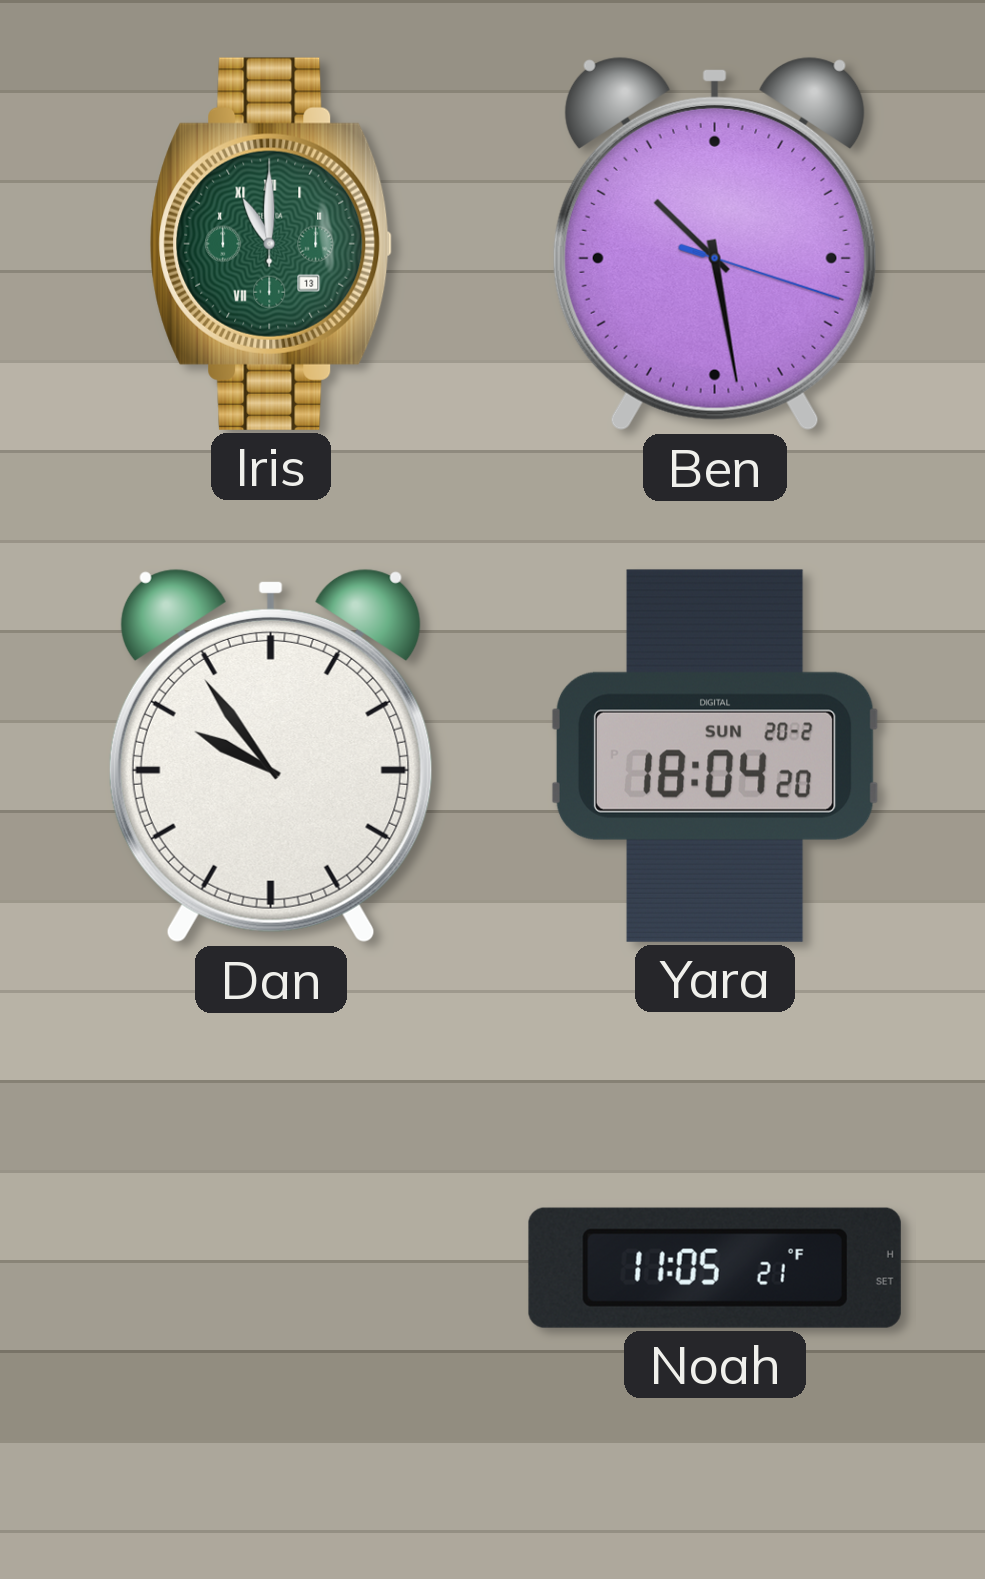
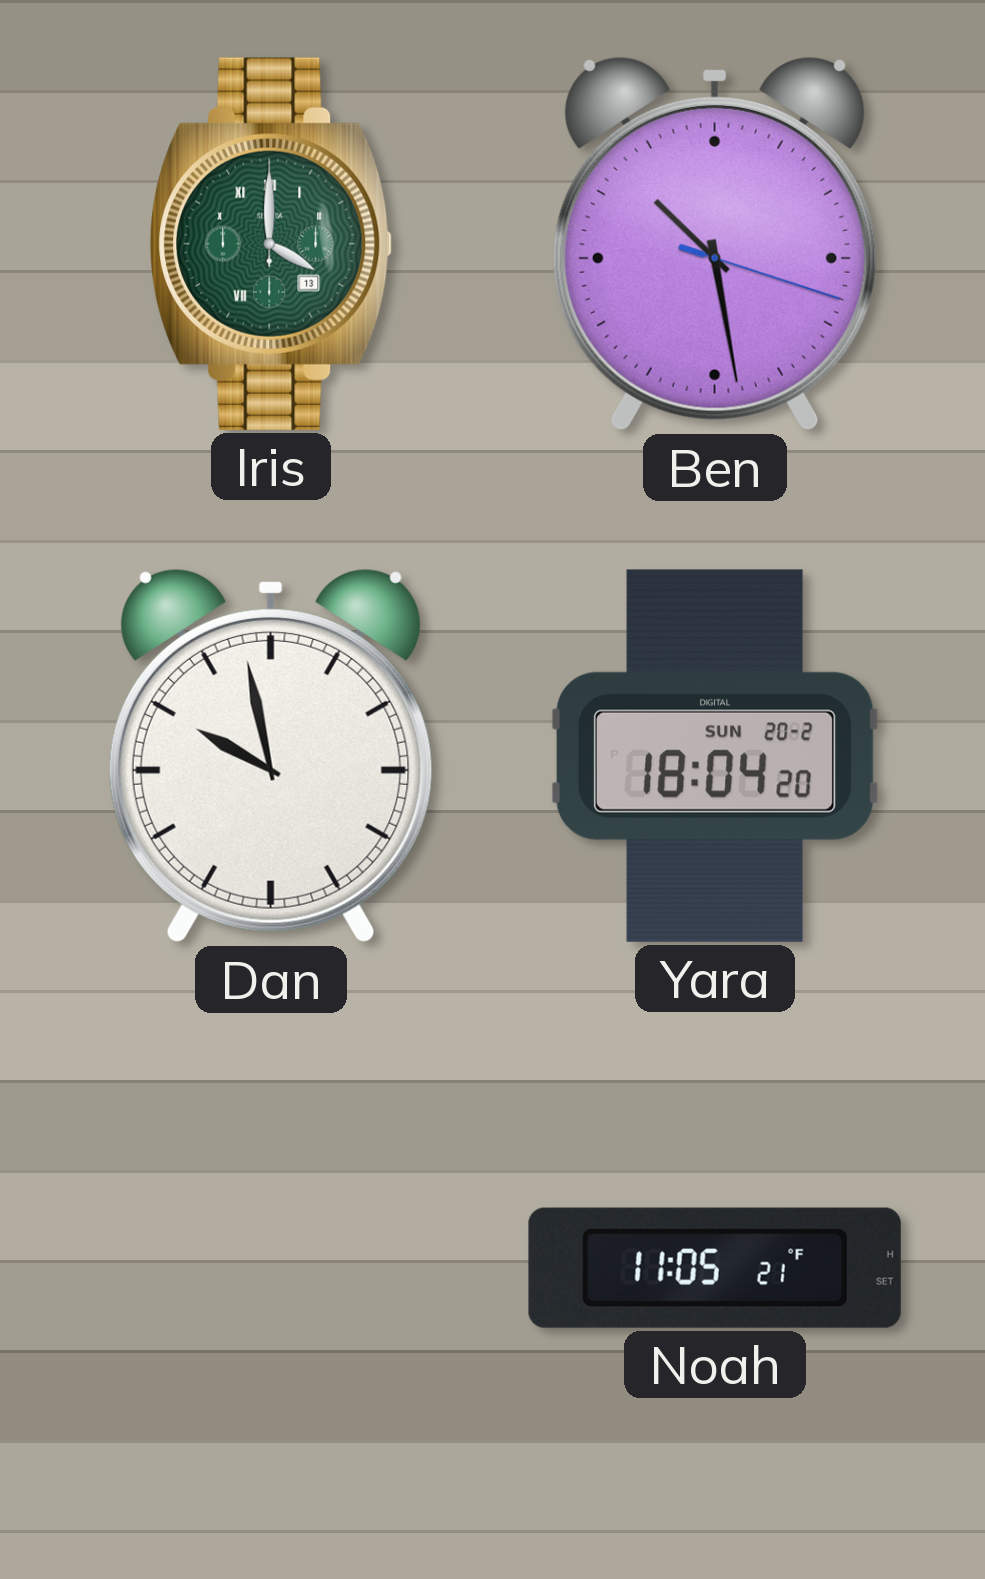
Iris: 11:00 -> 4:00
Dan: 9:54 -> 9:58
